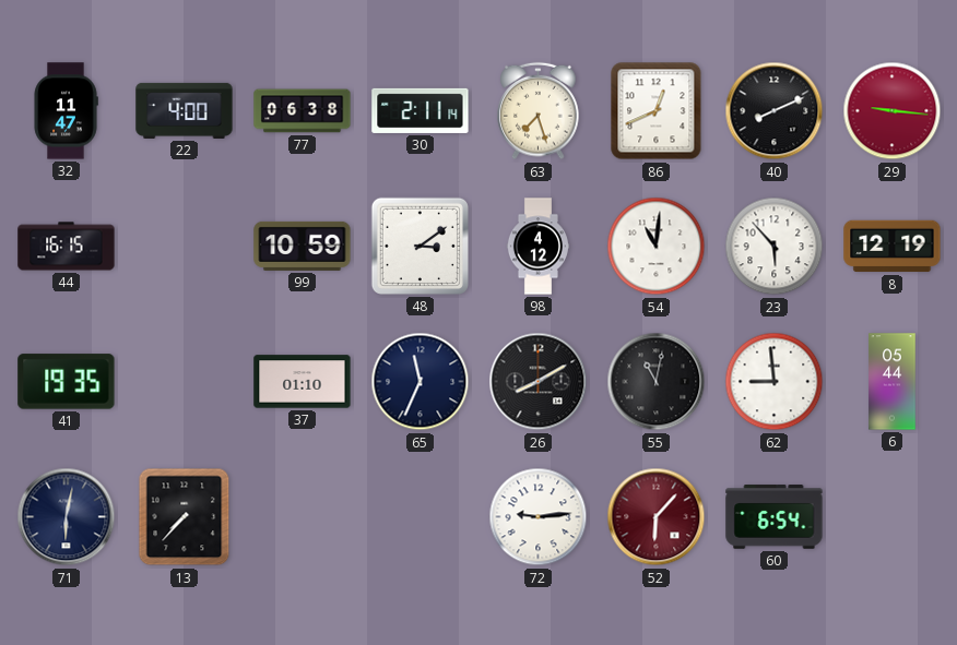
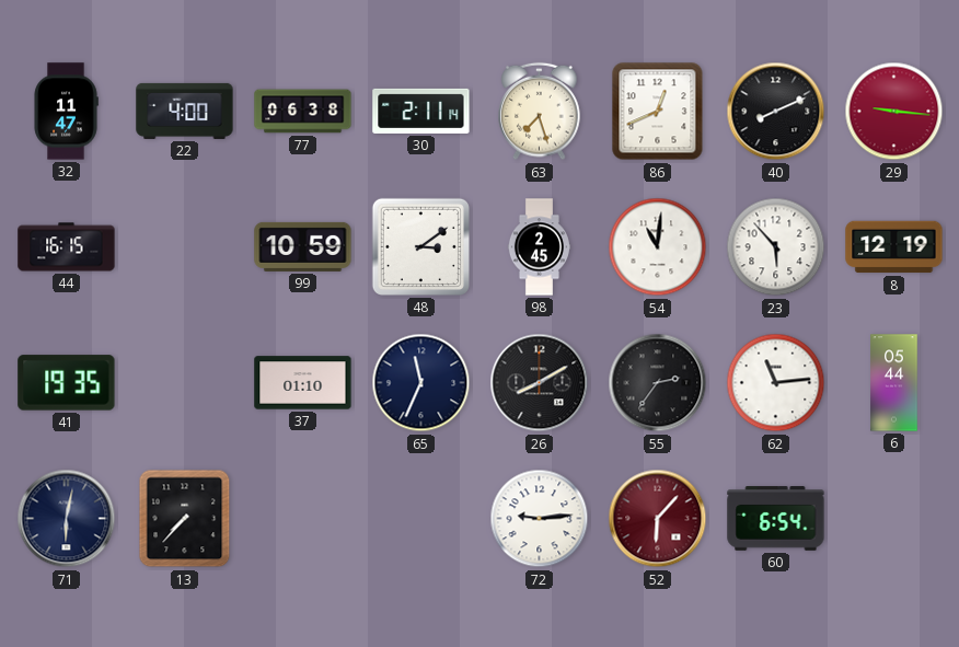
98: 4:12 -> 2:45
55: 11:02 -> 2:36
62: 8:59 -> 11:14
